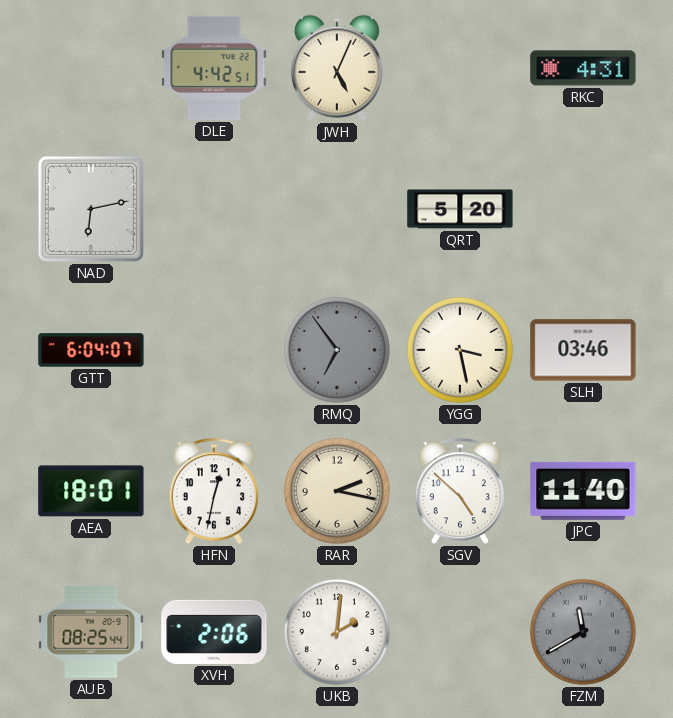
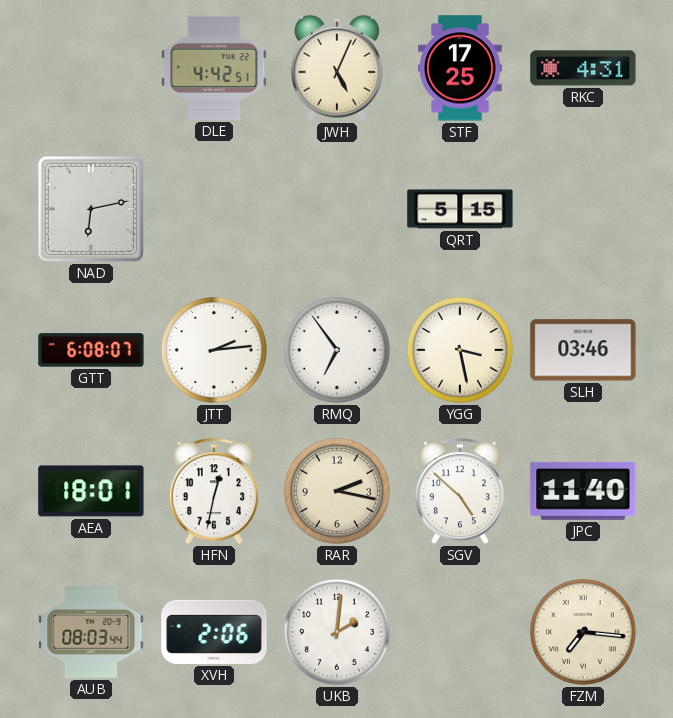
STF: none -> 17:25
QRT: 5:20 -> 5:15
GTT: 6:04 -> 6:08
JTT: none -> 2:14
RMQ dial: grey -> white
AUB: 08:25 -> 08:03
FZM: 11:40 -> 7:16
FZM dial: grey -> cream
